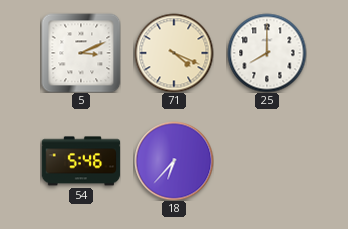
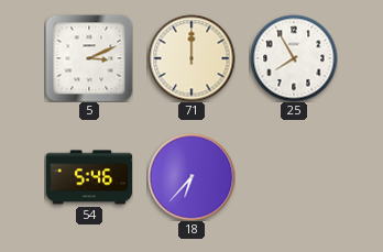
71: 4:19 -> 12:00
25: 8:00 -> 7:55
